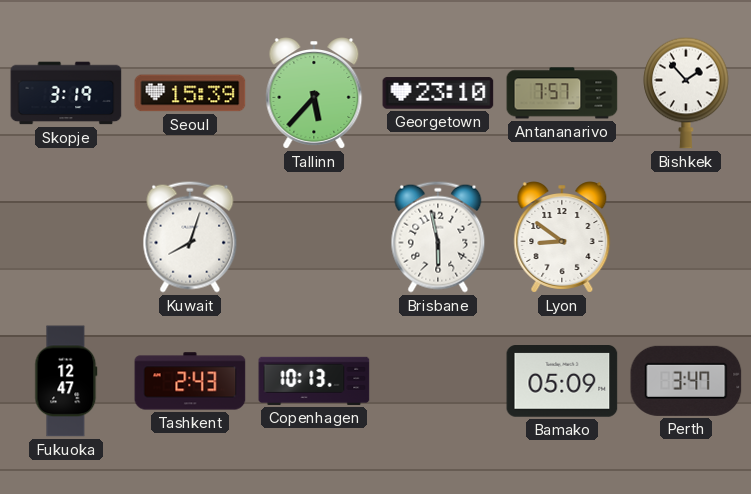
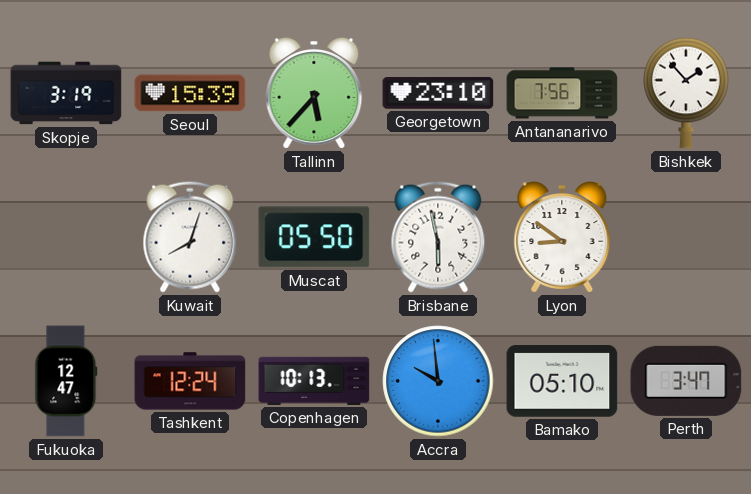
Antananarivo: 7:57 -> 7:56
Muscat: none -> 05:50
Tashkent: 2:43 -> 12:24
Accra: none -> 9:59
Bamako: 05:09 -> 05:10
